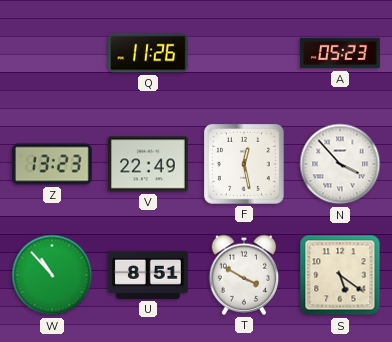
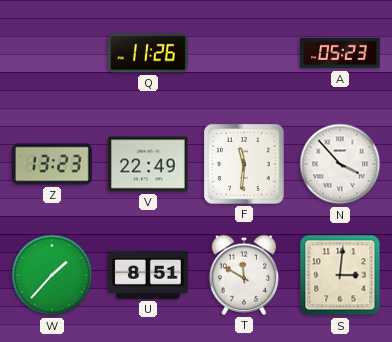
F: 12:28 -> 11:31
W: 10:53 -> 1:37
T: 3:50 -> 11:50
S: 5:21 -> 3:01
